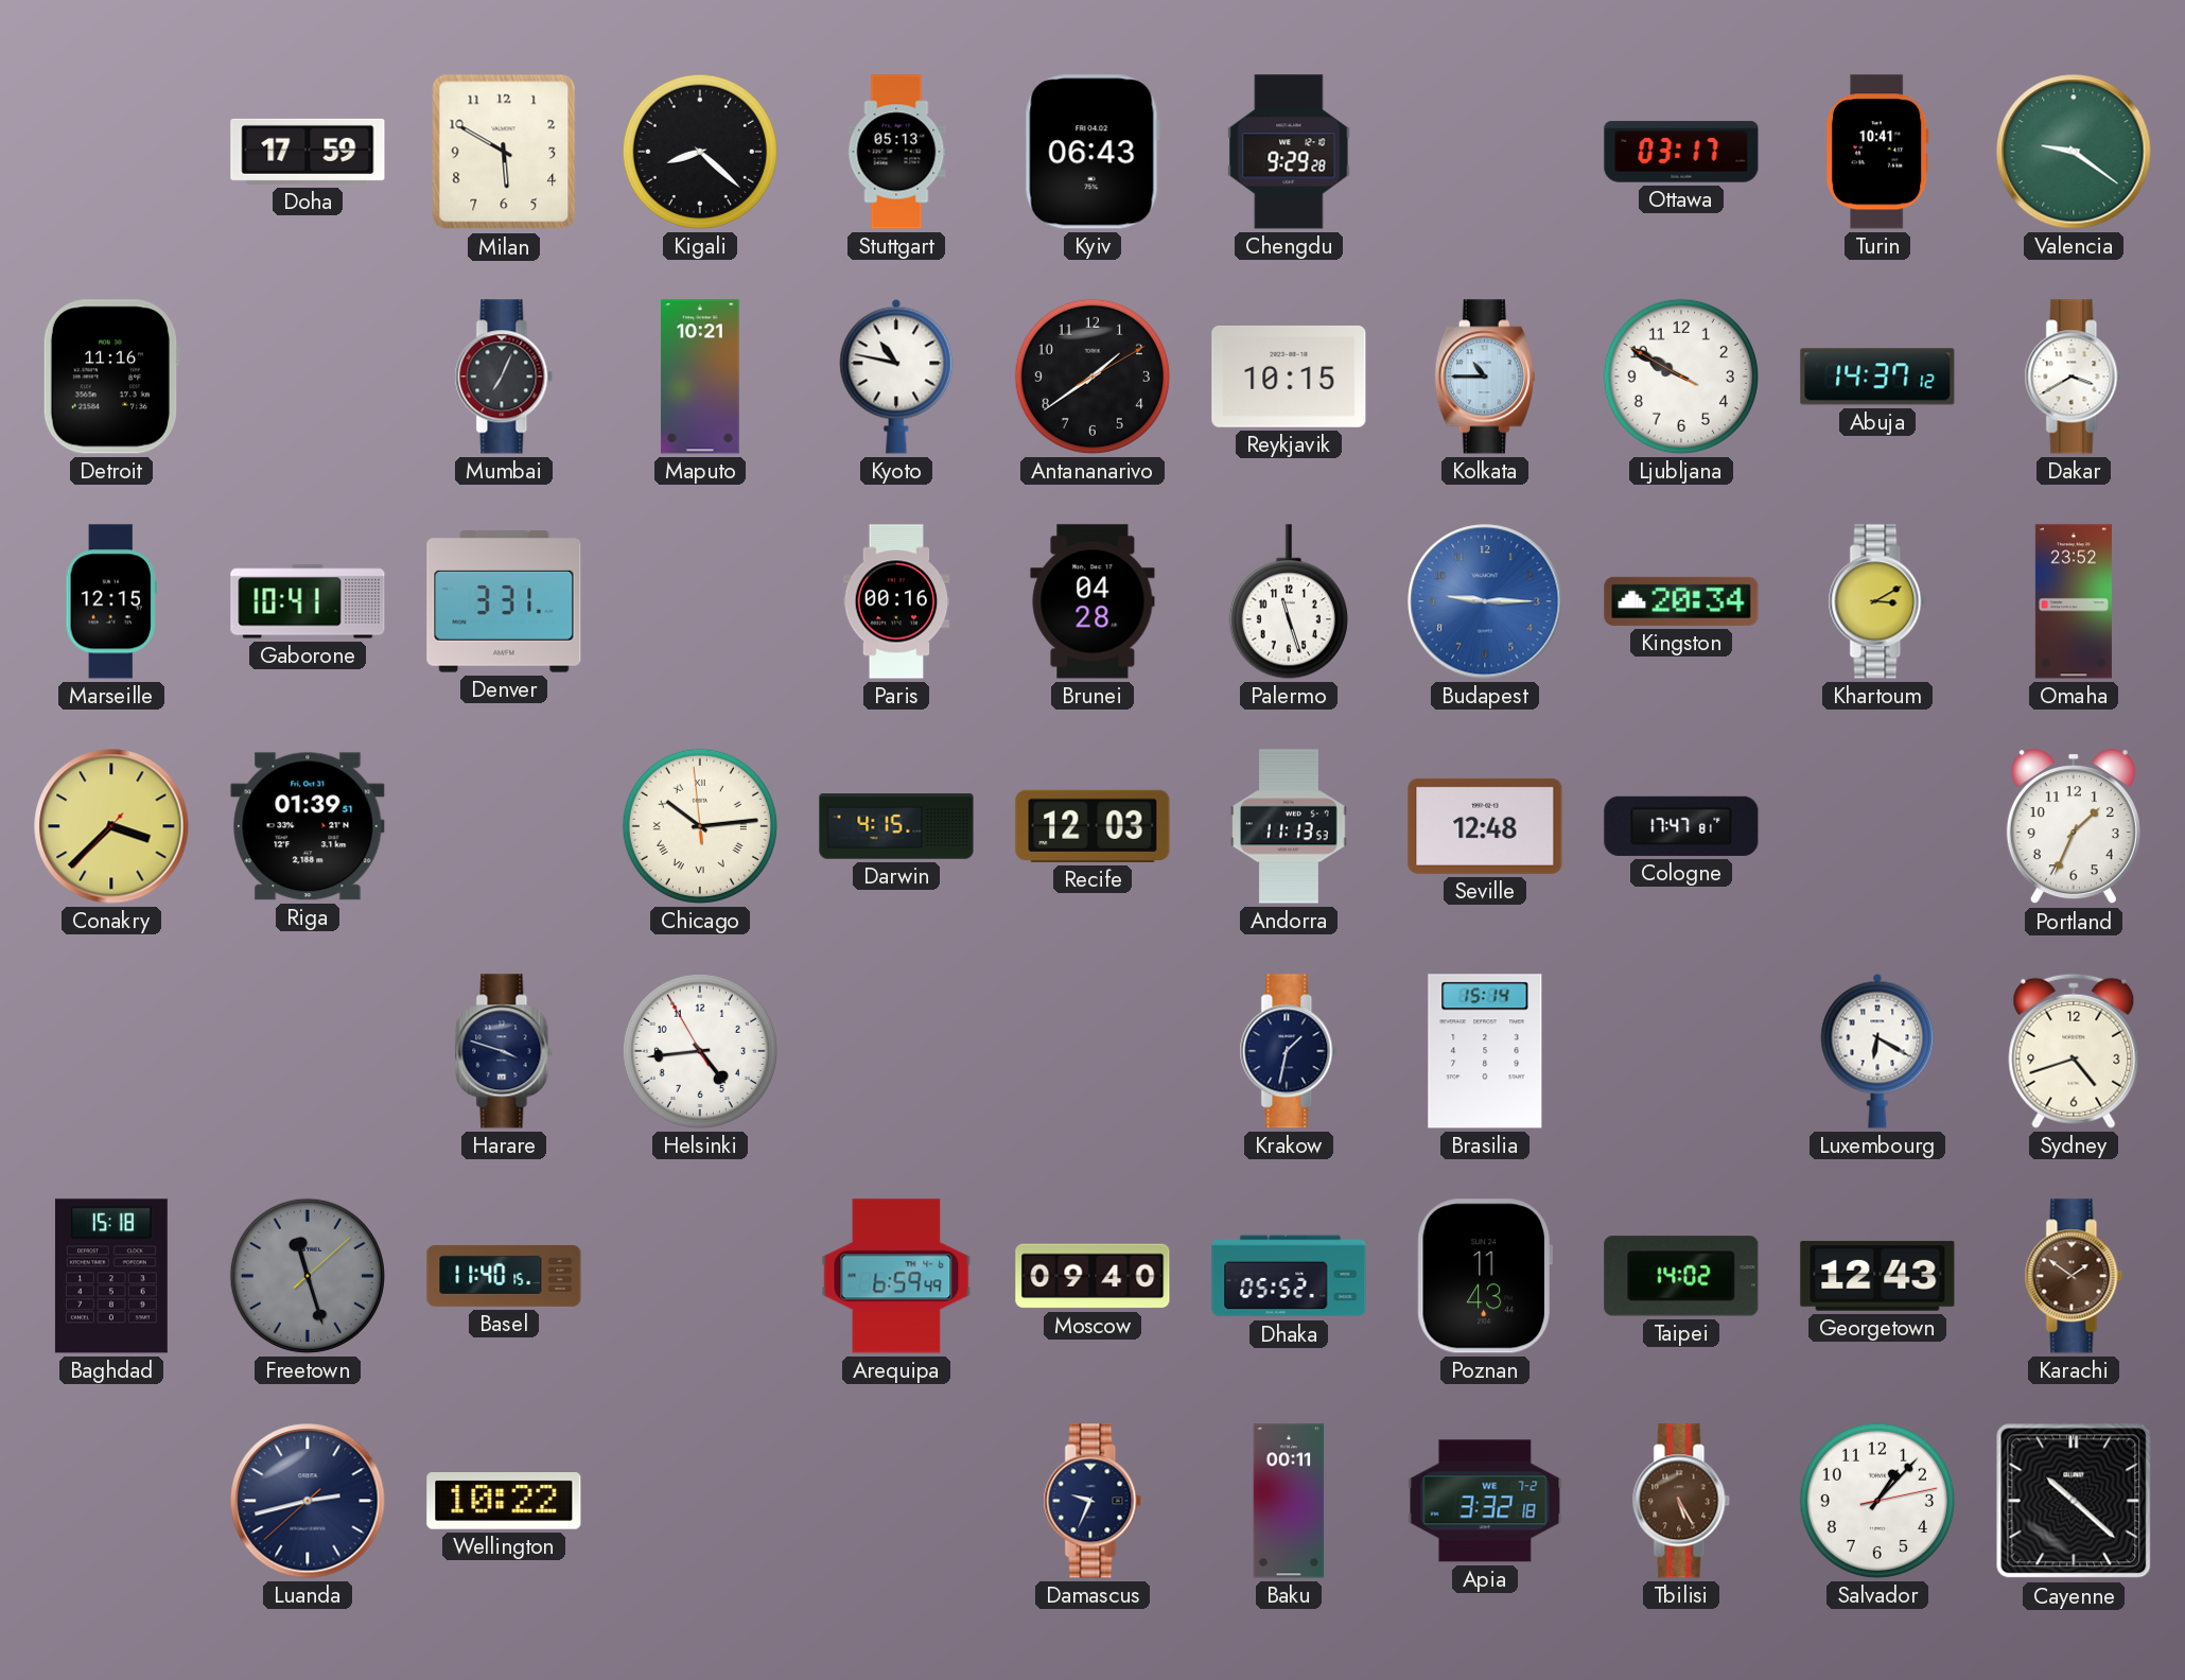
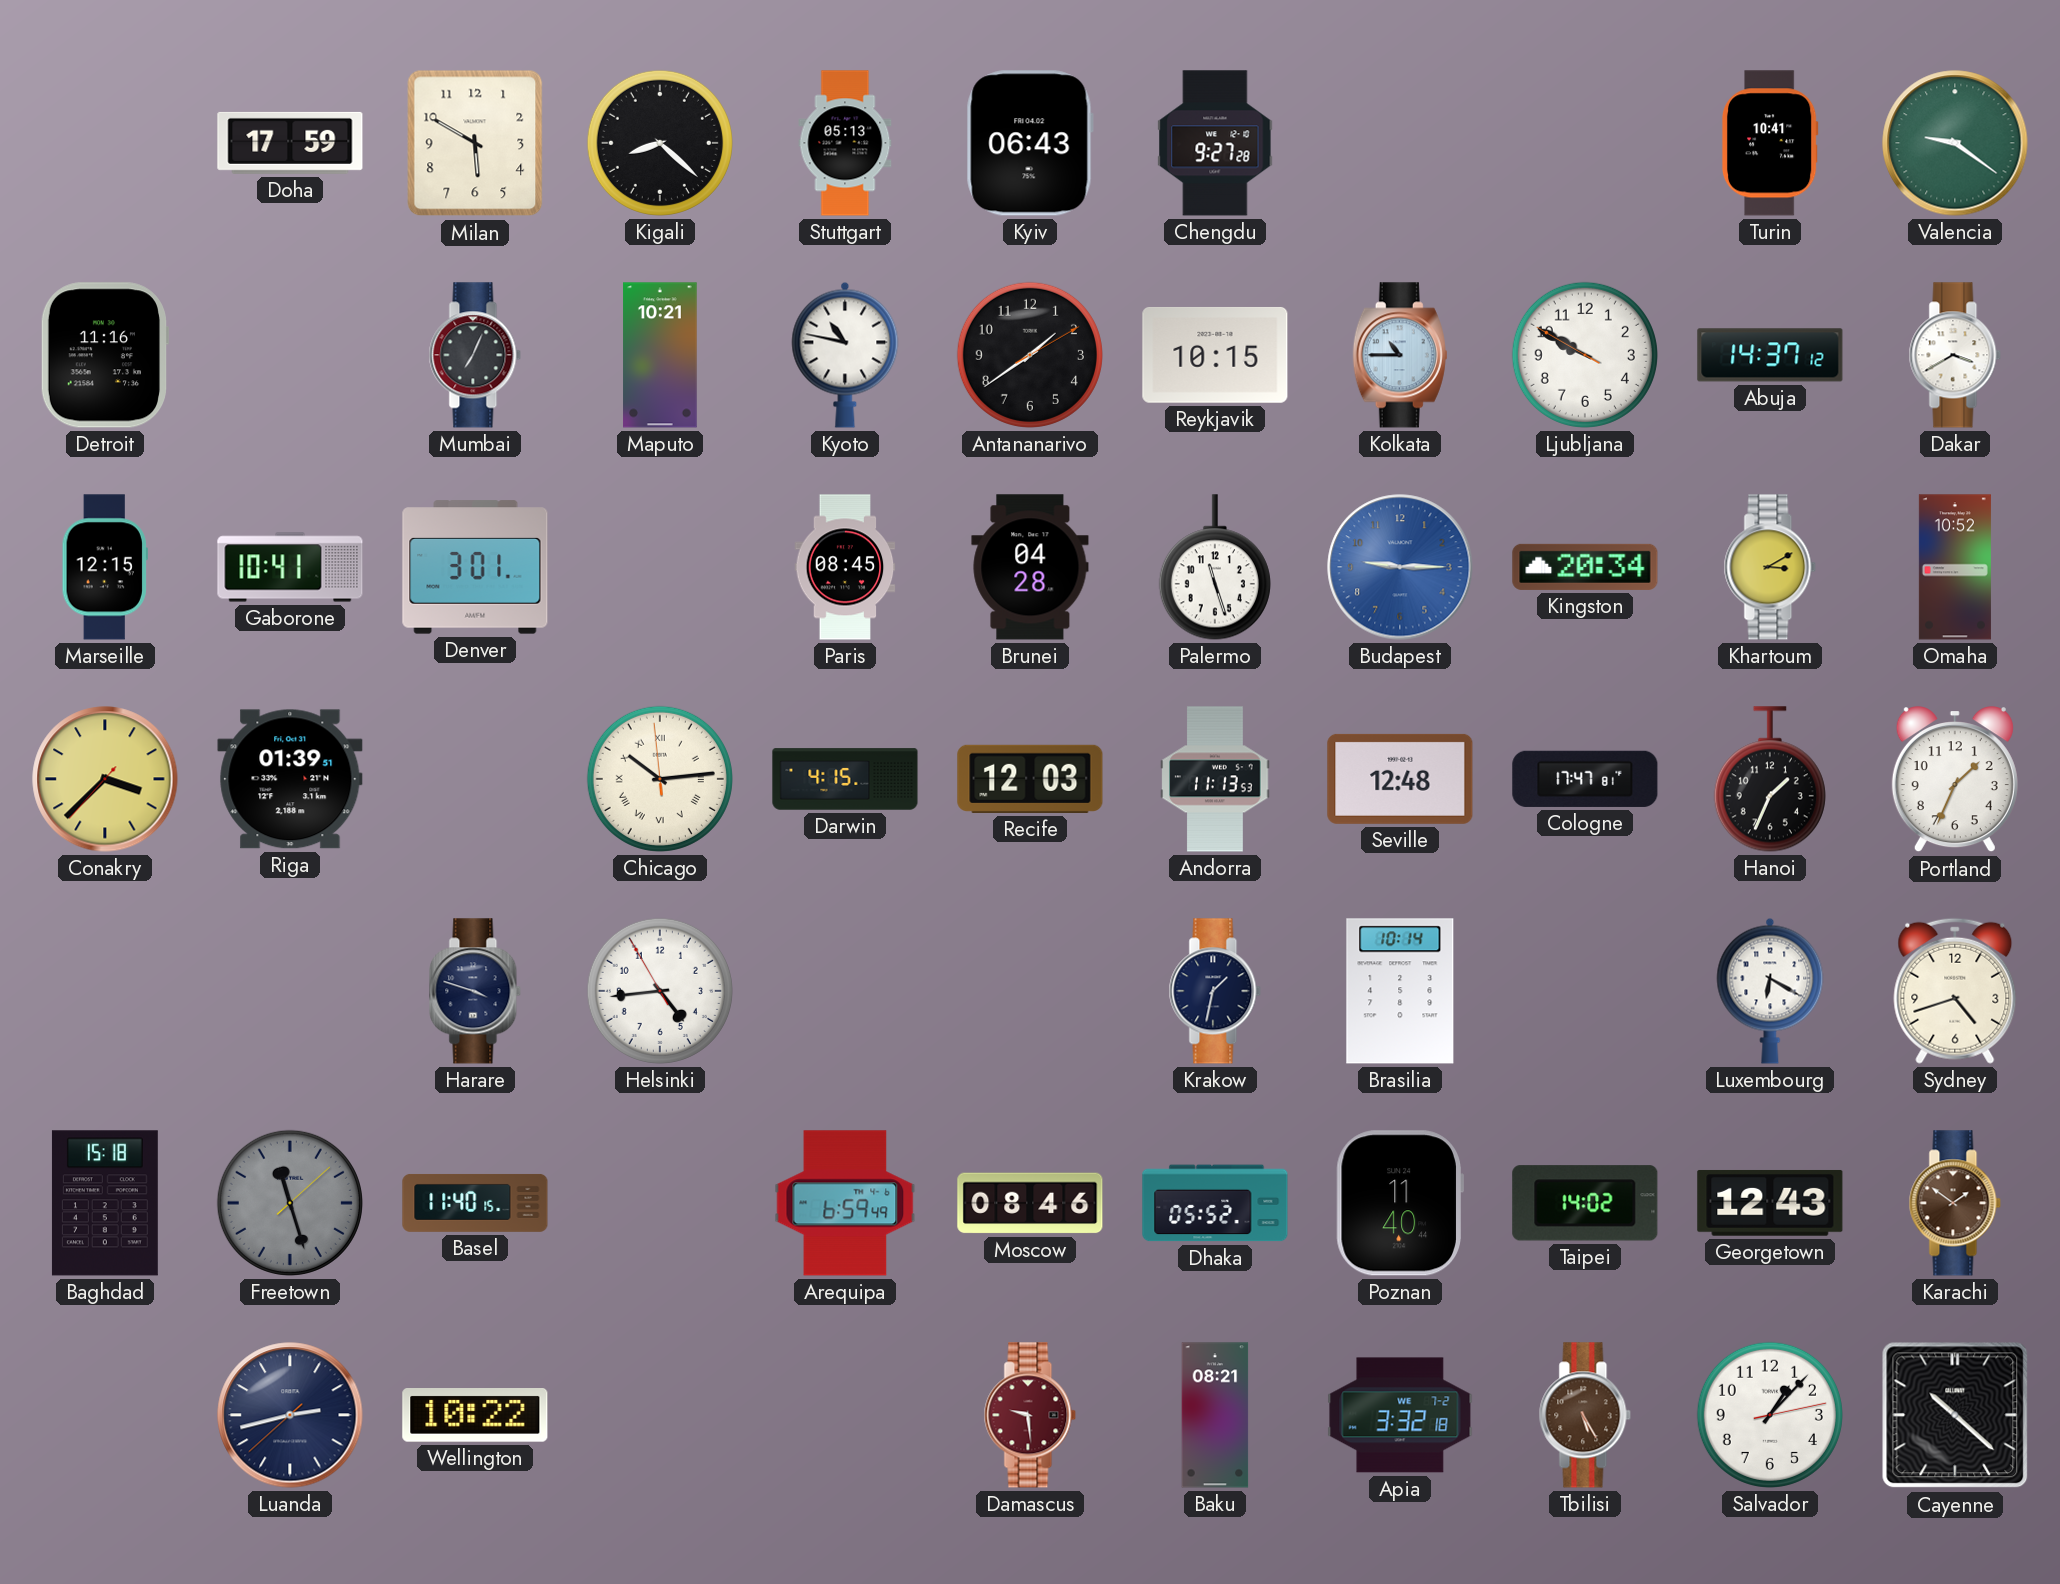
Chengdu: 9:29 -> 9:27
Ottawa: 03:17 -> none
Denver: 3:31 -> 3:01
Paris: 00:16 -> 08:45
Omaha: 23:52 -> 10:52
Hanoi: none -> 1:34
Brasilia: 15:14 -> 10:14
Moscow: 09:40 -> 08:46
Poznan: 11:43 -> 11:40
Damascus: 9:34 -> 9:29
Damascus dial: navy -> burgundy
Baku: 00:11 -> 08:21
